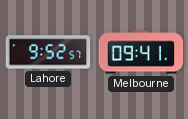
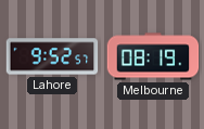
Melbourne: 09:41 -> 08:19
